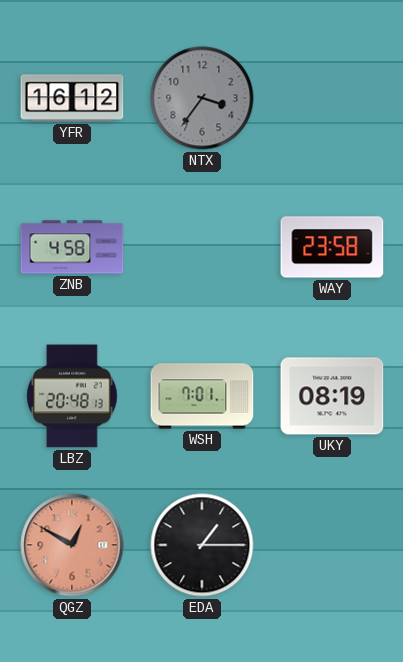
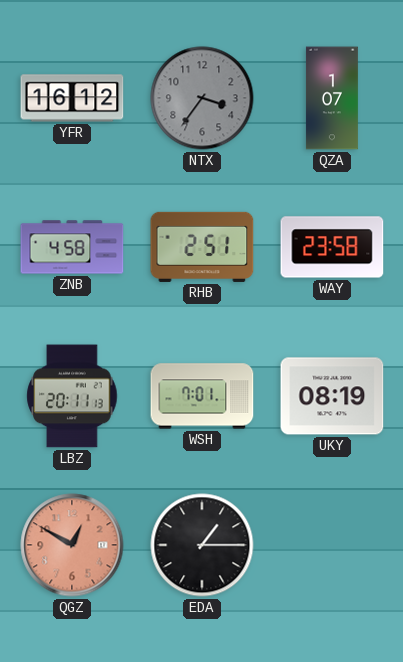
QZA: none -> 1:07
RHB: none -> 2:51
LBZ: 20:48 -> 20:11
